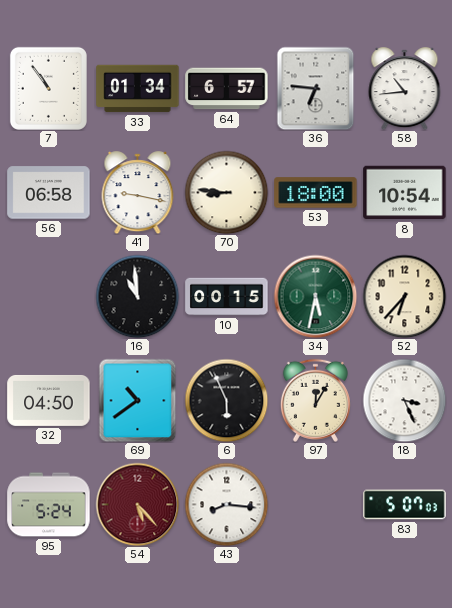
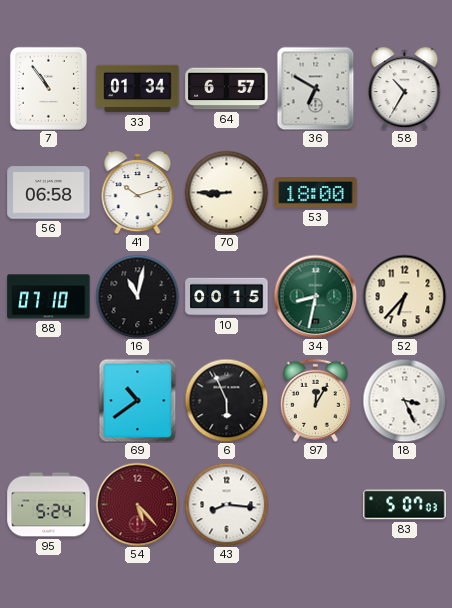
36: 6:46 -> 6:50
58: 10:44 -> 10:35
41: 9:17 -> 10:12
70: 8:46 -> 8:45
8: 10:54 -> none
88: none -> 07:10
16: 10:59 -> 11:02
34: 5:32 -> 8:32
32: 04:50 -> none
